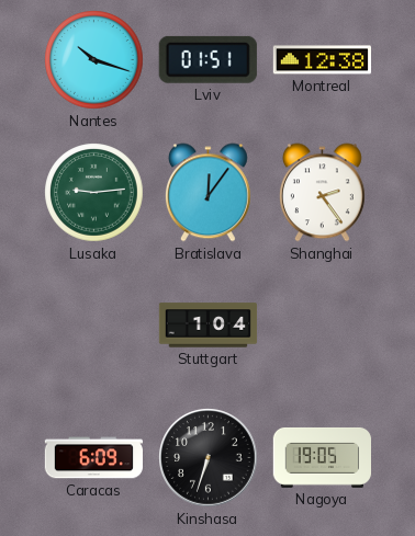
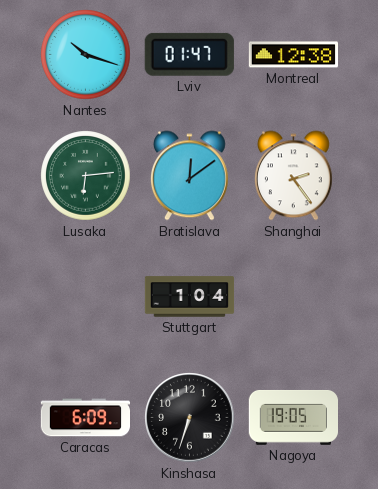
Lviv: 01:51 -> 01:47
Lusaka: 9:14 -> 6:14
Bratislava: 12:06 -> 12:09
